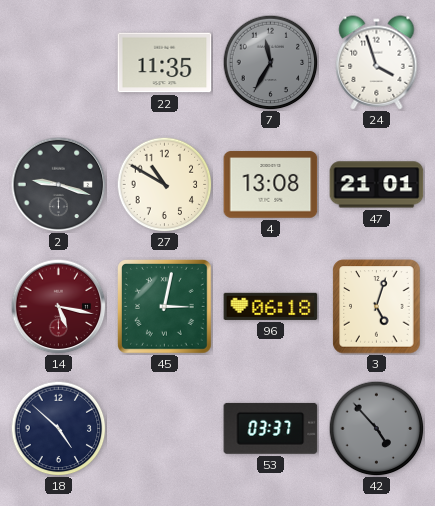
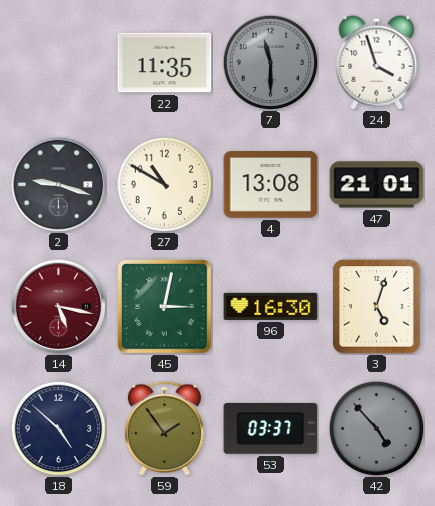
7: 11:35 -> 11:30
96: 06:18 -> 16:30
59: none -> 1:54
